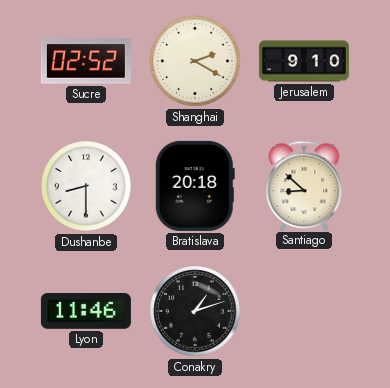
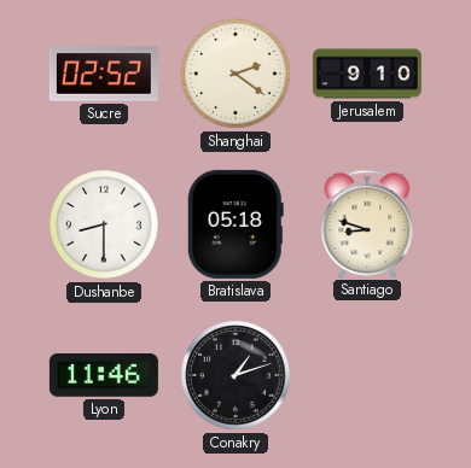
Shanghai: 2:20 -> 2:21
Bratislava: 20:18 -> 05:18
Santiago: 8:52 -> 8:48
